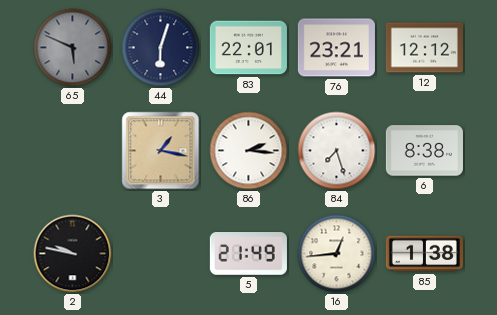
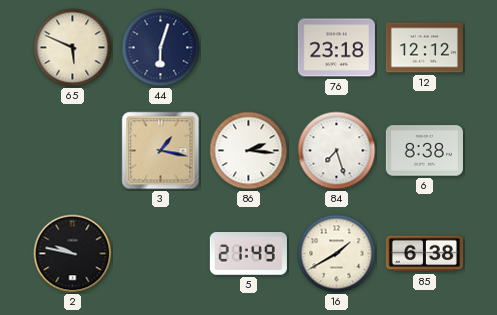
65 dial: grey -> cream
83: 22:01 -> none
76: 23:21 -> 23:18
16: 12:44 -> 1:40
85: 1:38 -> 6:38
